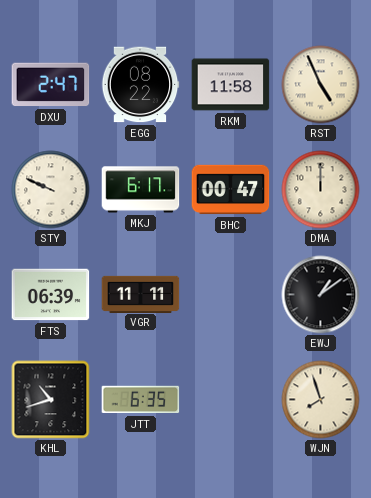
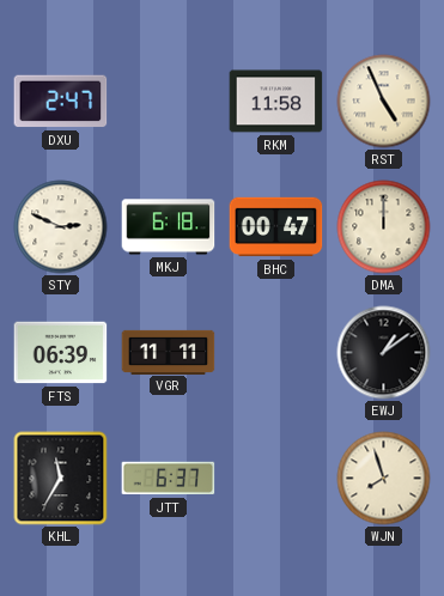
EGG: 08:22 -> none
STY: 9:49 -> 2:49
MKJ: 6:17 -> 6:18
KHL: 10:42 -> 11:35
JTT: 6:35 -> 6:37
